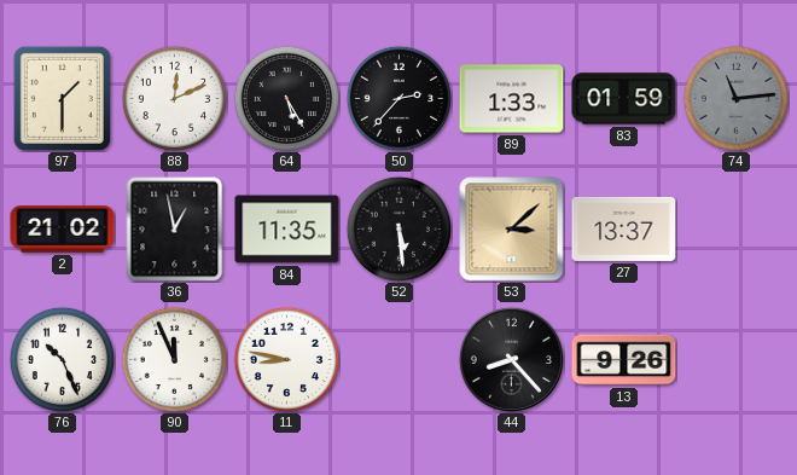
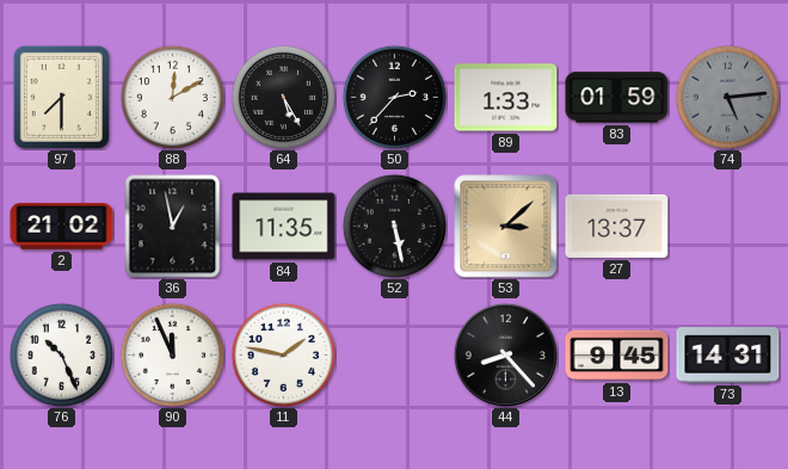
97: 1:30 -> 7:30
88: 12:11 -> 12:10
74: 11:14 -> 5:14
52: 5:29 -> 5:28
11: 8:47 -> 1:47
13: 9:26 -> 9:45
73: none -> 14:31
